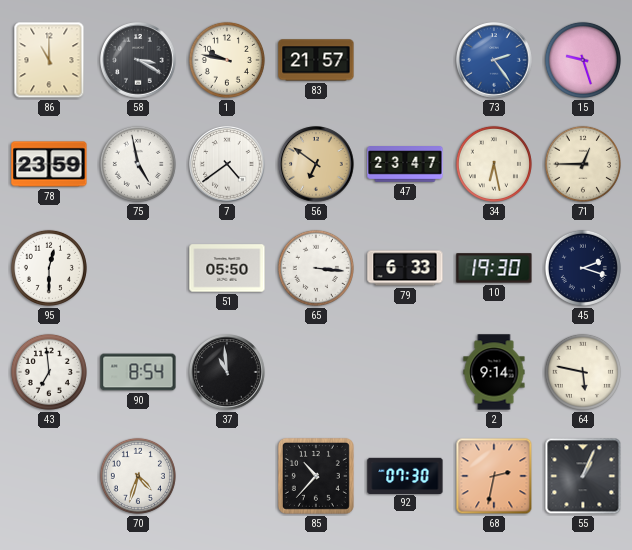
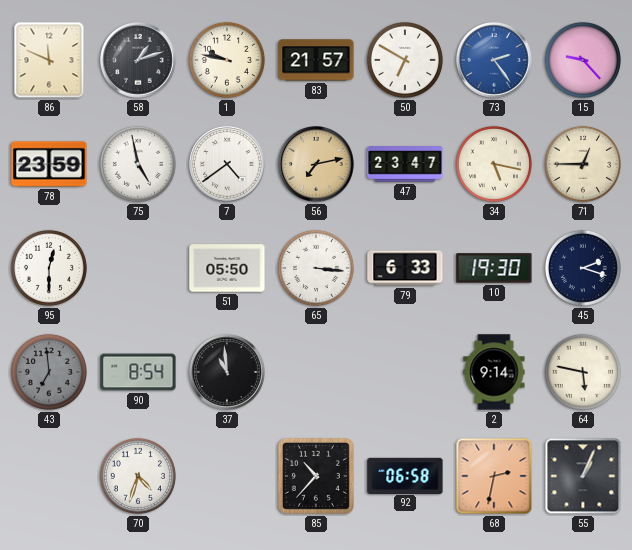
86: 11:00 -> 11:49
58: 3:20 -> 1:12
50: none -> 6:50
15: 9:27 -> 9:23
56: 6:51 -> 7:13
34: 6:28 -> 5:17
43 dial: white -> grey
92: 07:30 -> 06:58
